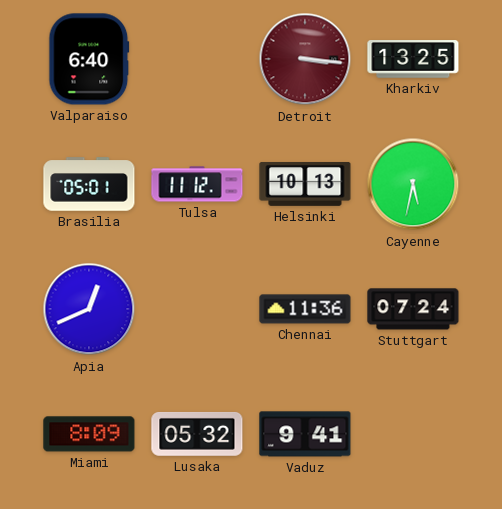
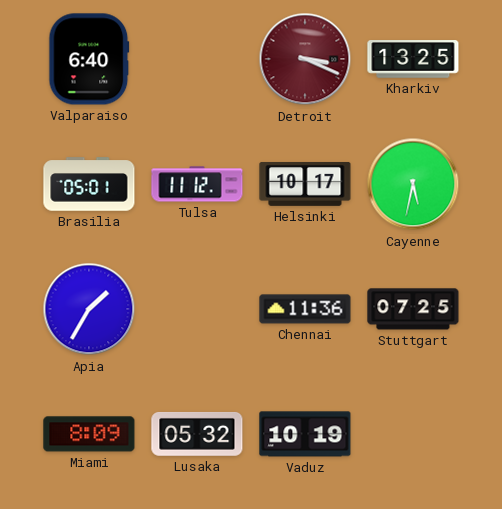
Detroit: 3:16 -> 3:19
Helsinki: 10:13 -> 10:17
Apia: 12:41 -> 1:35
Stuttgart: 07:24 -> 07:25
Vaduz: 9:41 -> 10:19
